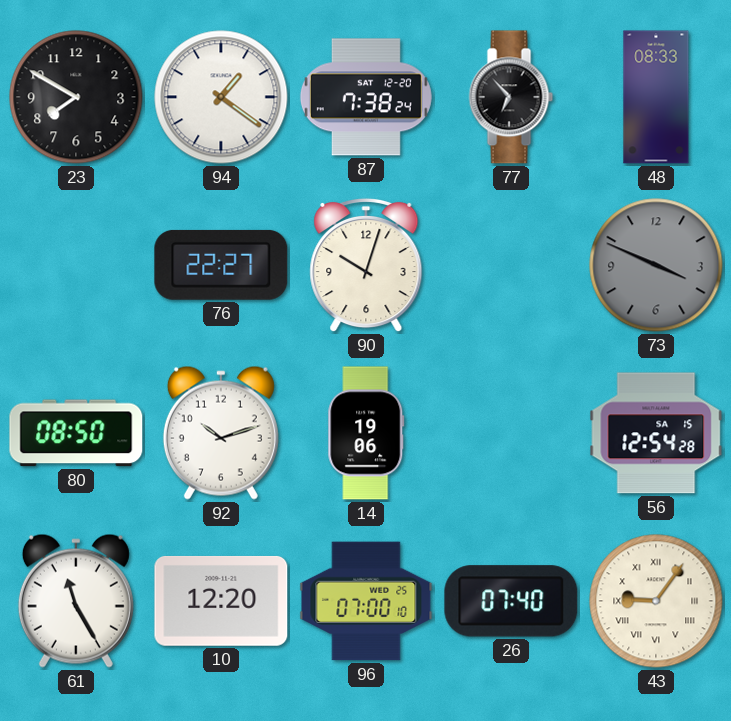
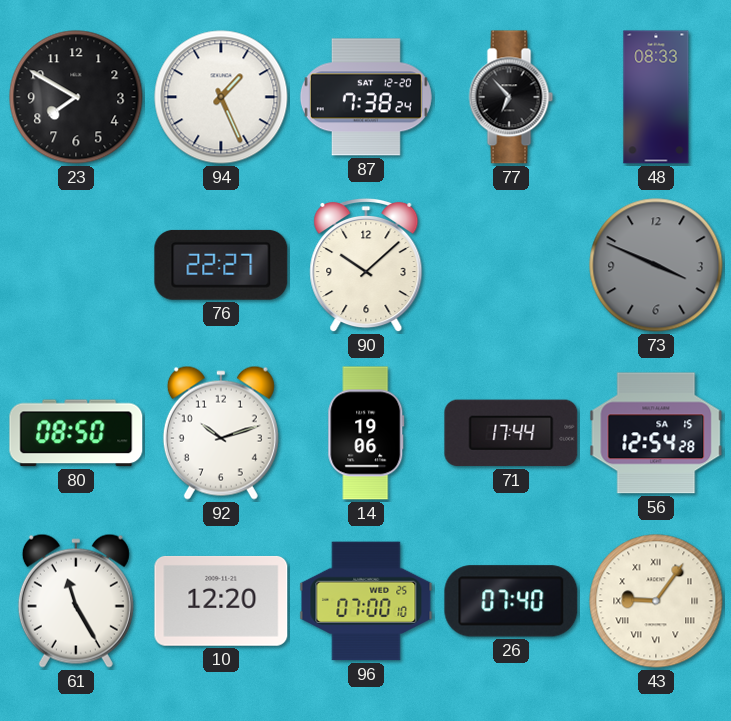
94: 1:21 -> 1:26
90: 10:03 -> 10:08
71: none -> 17:44
